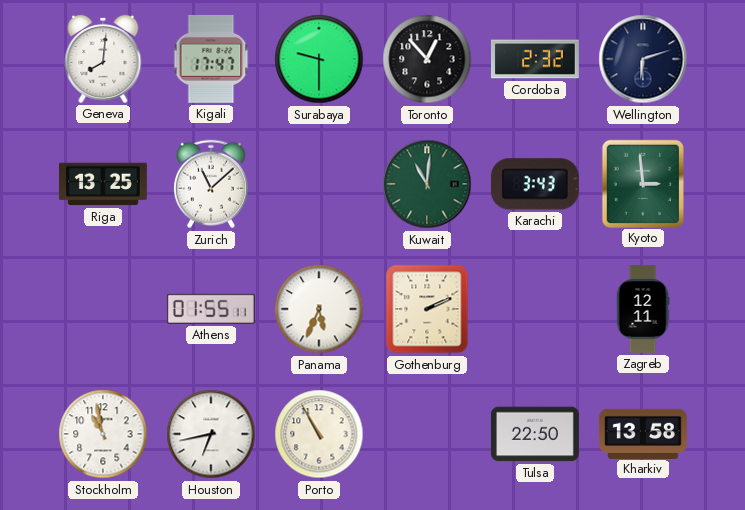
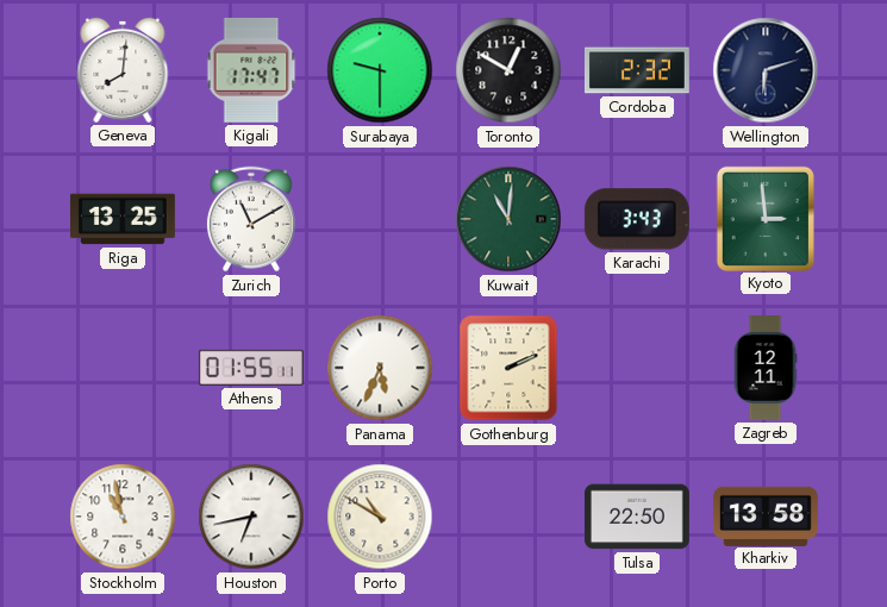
Toronto: 12:53 -> 12:50
Zurich: 11:08 -> 11:10
Porto: 10:55 -> 10:50
